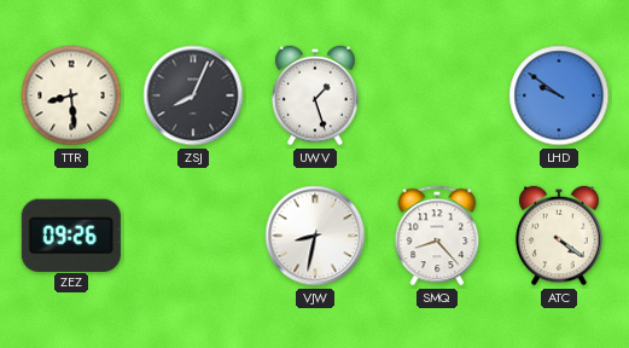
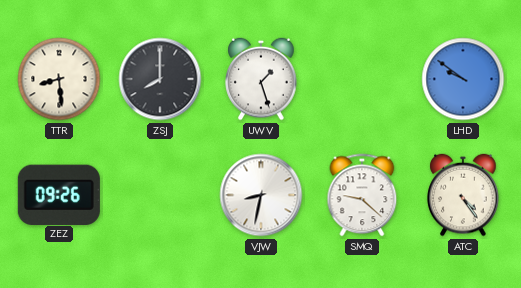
ZSJ: 8:04 -> 8:00
SMQ: 8:23 -> 9:22
ATC: 4:21 -> 4:24
